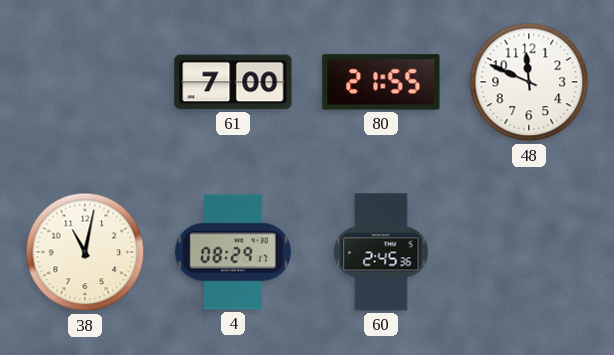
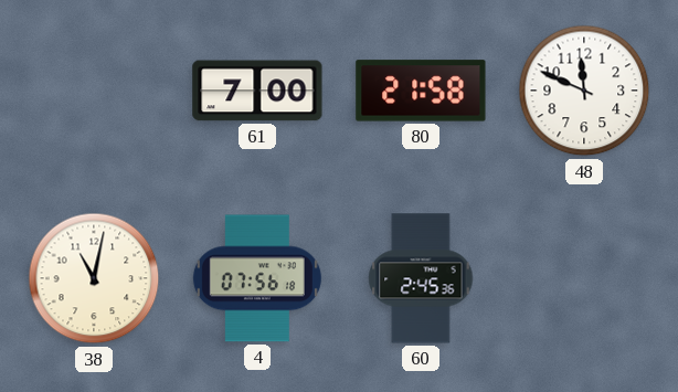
80: 21:55 -> 21:58
4: 08:29 -> 07:56
